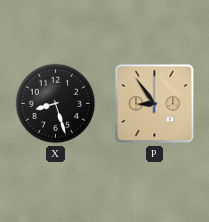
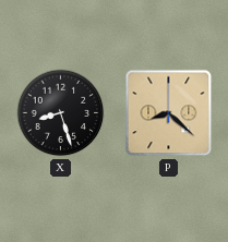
P: 8:54 -> 8:22
